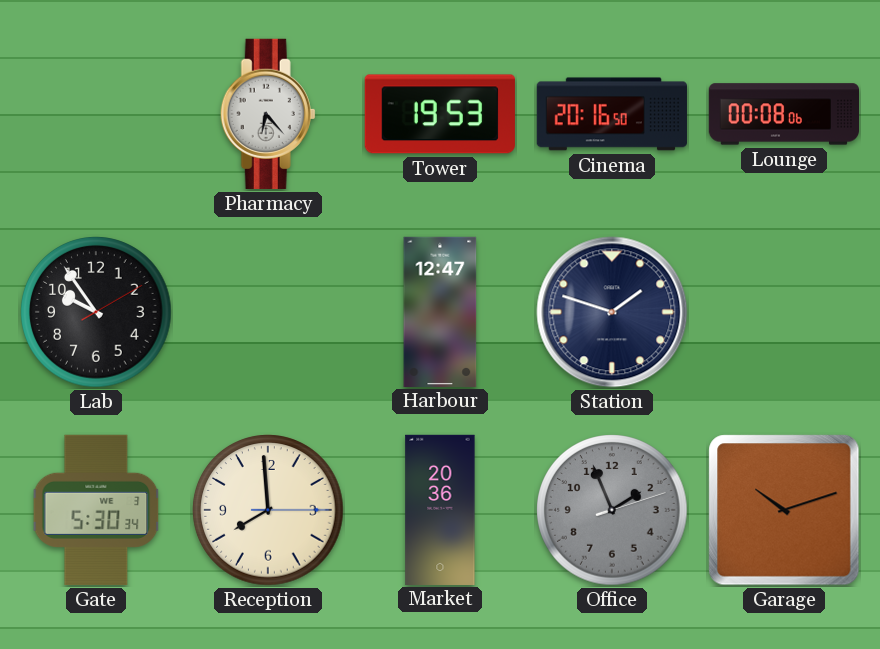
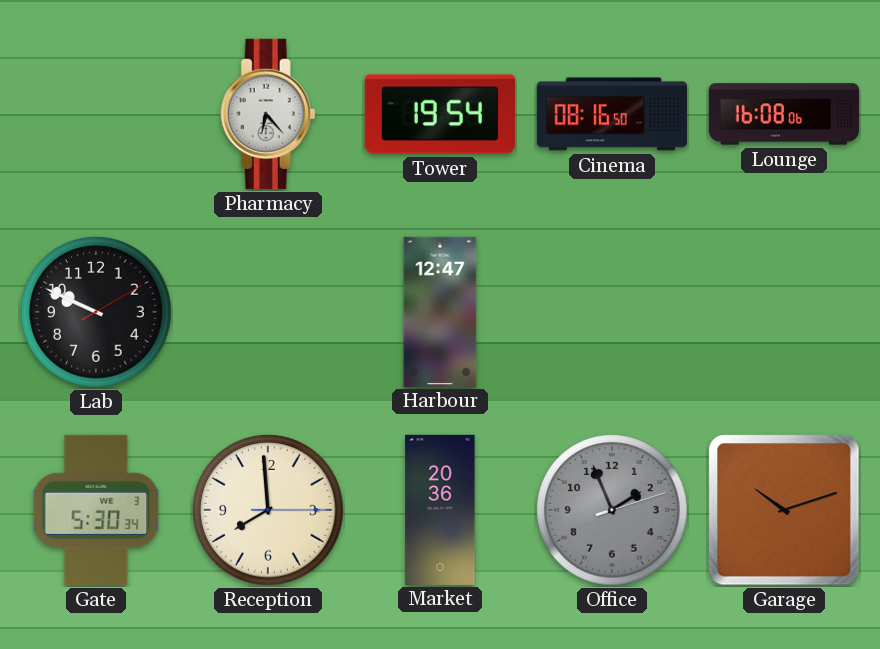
Tower: 19:53 -> 19:54
Cinema: 20:16 -> 08:16
Lounge: 00:08 -> 16:08
Lab: 9:54 -> 9:49
Station: 1:48 -> none
